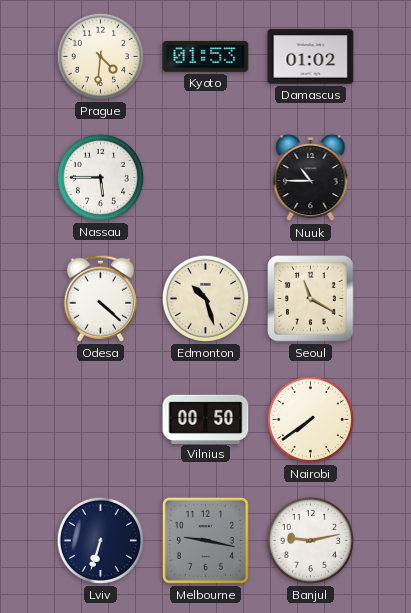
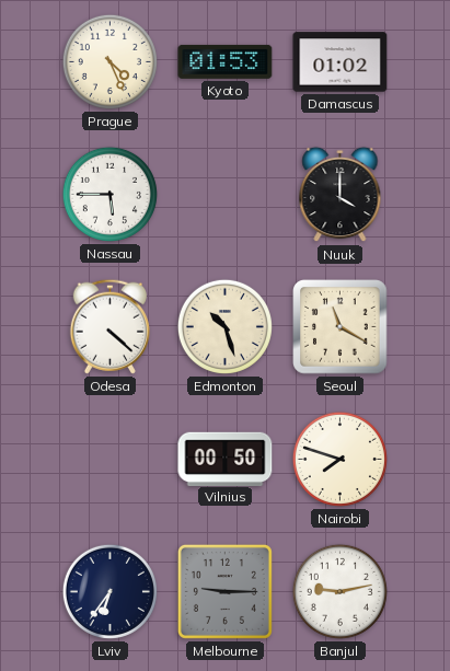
Prague: 4:31 -> 4:26
Nuuk: 10:45 -> 4:00
Nairobi: 7:39 -> 7:48
Lviv: 6:33 -> 6:36
Melbourne: 9:17 -> 9:15
